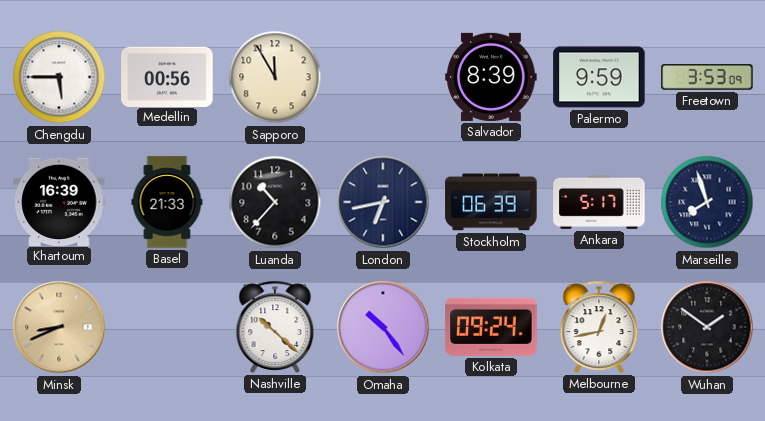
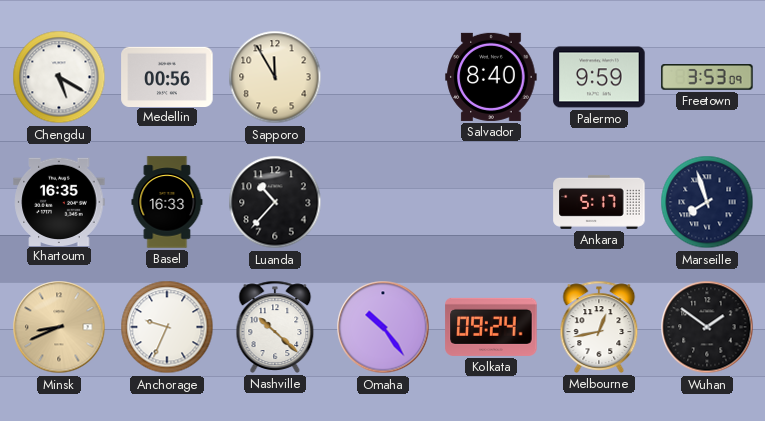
Chengdu: 5:45 -> 5:20
Salvador: 8:39 -> 8:40
Khartoum: 16:39 -> 16:35
Basel: 21:33 -> 16:33
London: 6:43 -> none
Stockholm: 06:39 -> none
Anchorage: none -> 9:34
